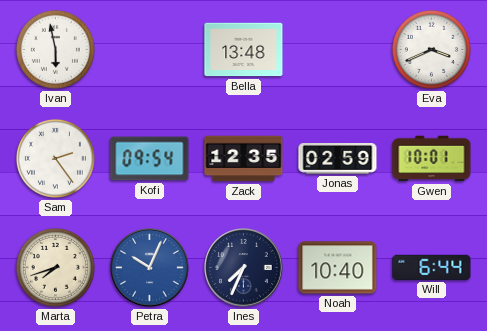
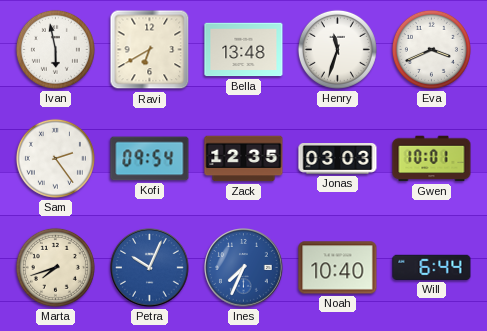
Ravi: none -> 6:40
Henry: none -> 11:33
Jonas: 02:59 -> 03:03
Ines dial: navy -> blue
